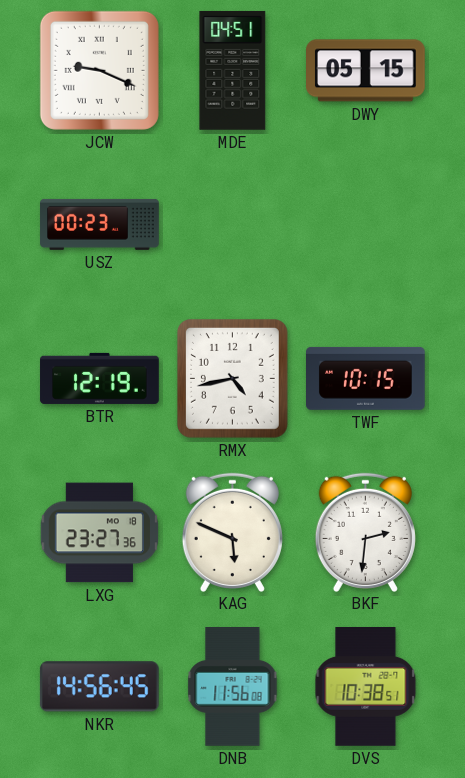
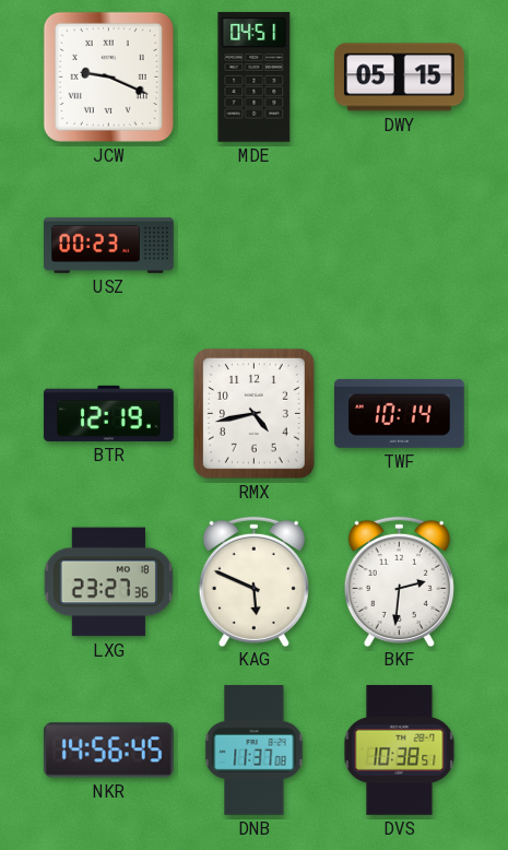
TWF: 10:15 -> 10:14
DNB: 11:56 -> 11:37
